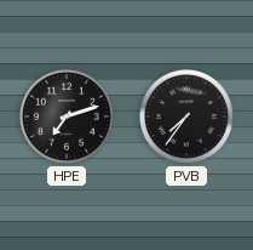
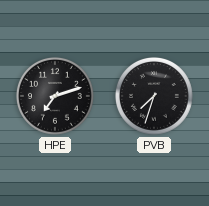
PVB: 7:36 -> 7:33
